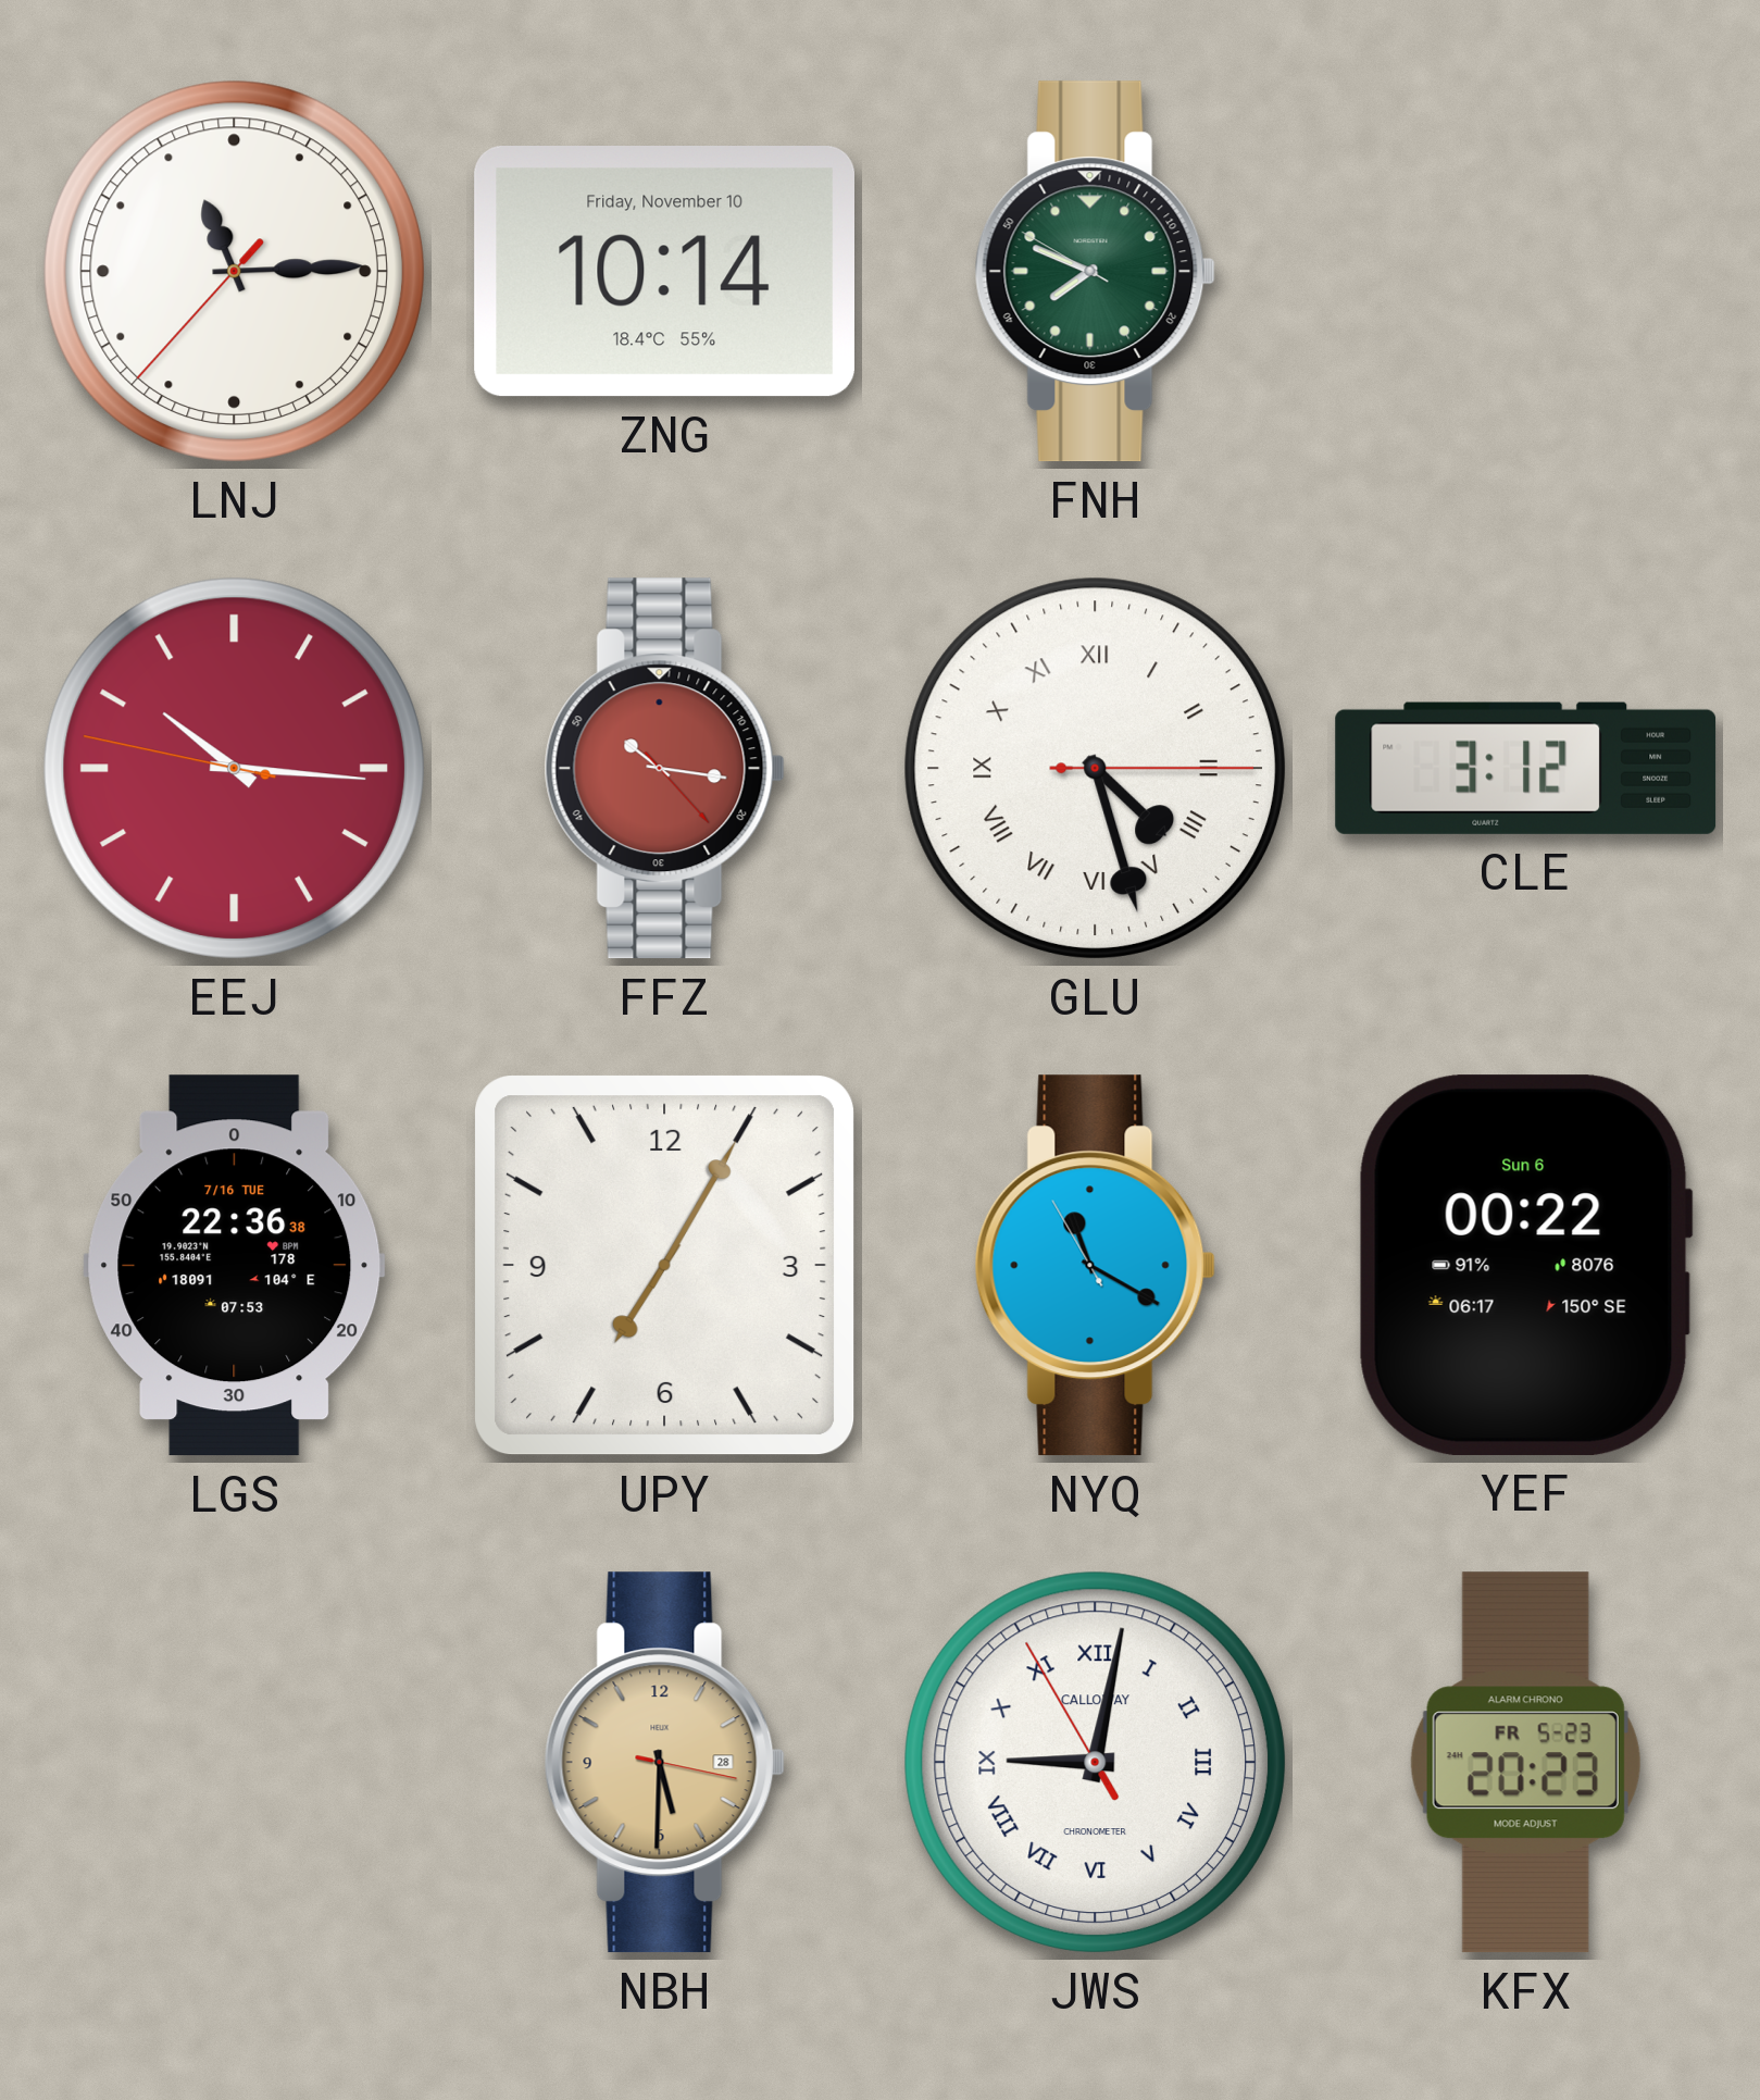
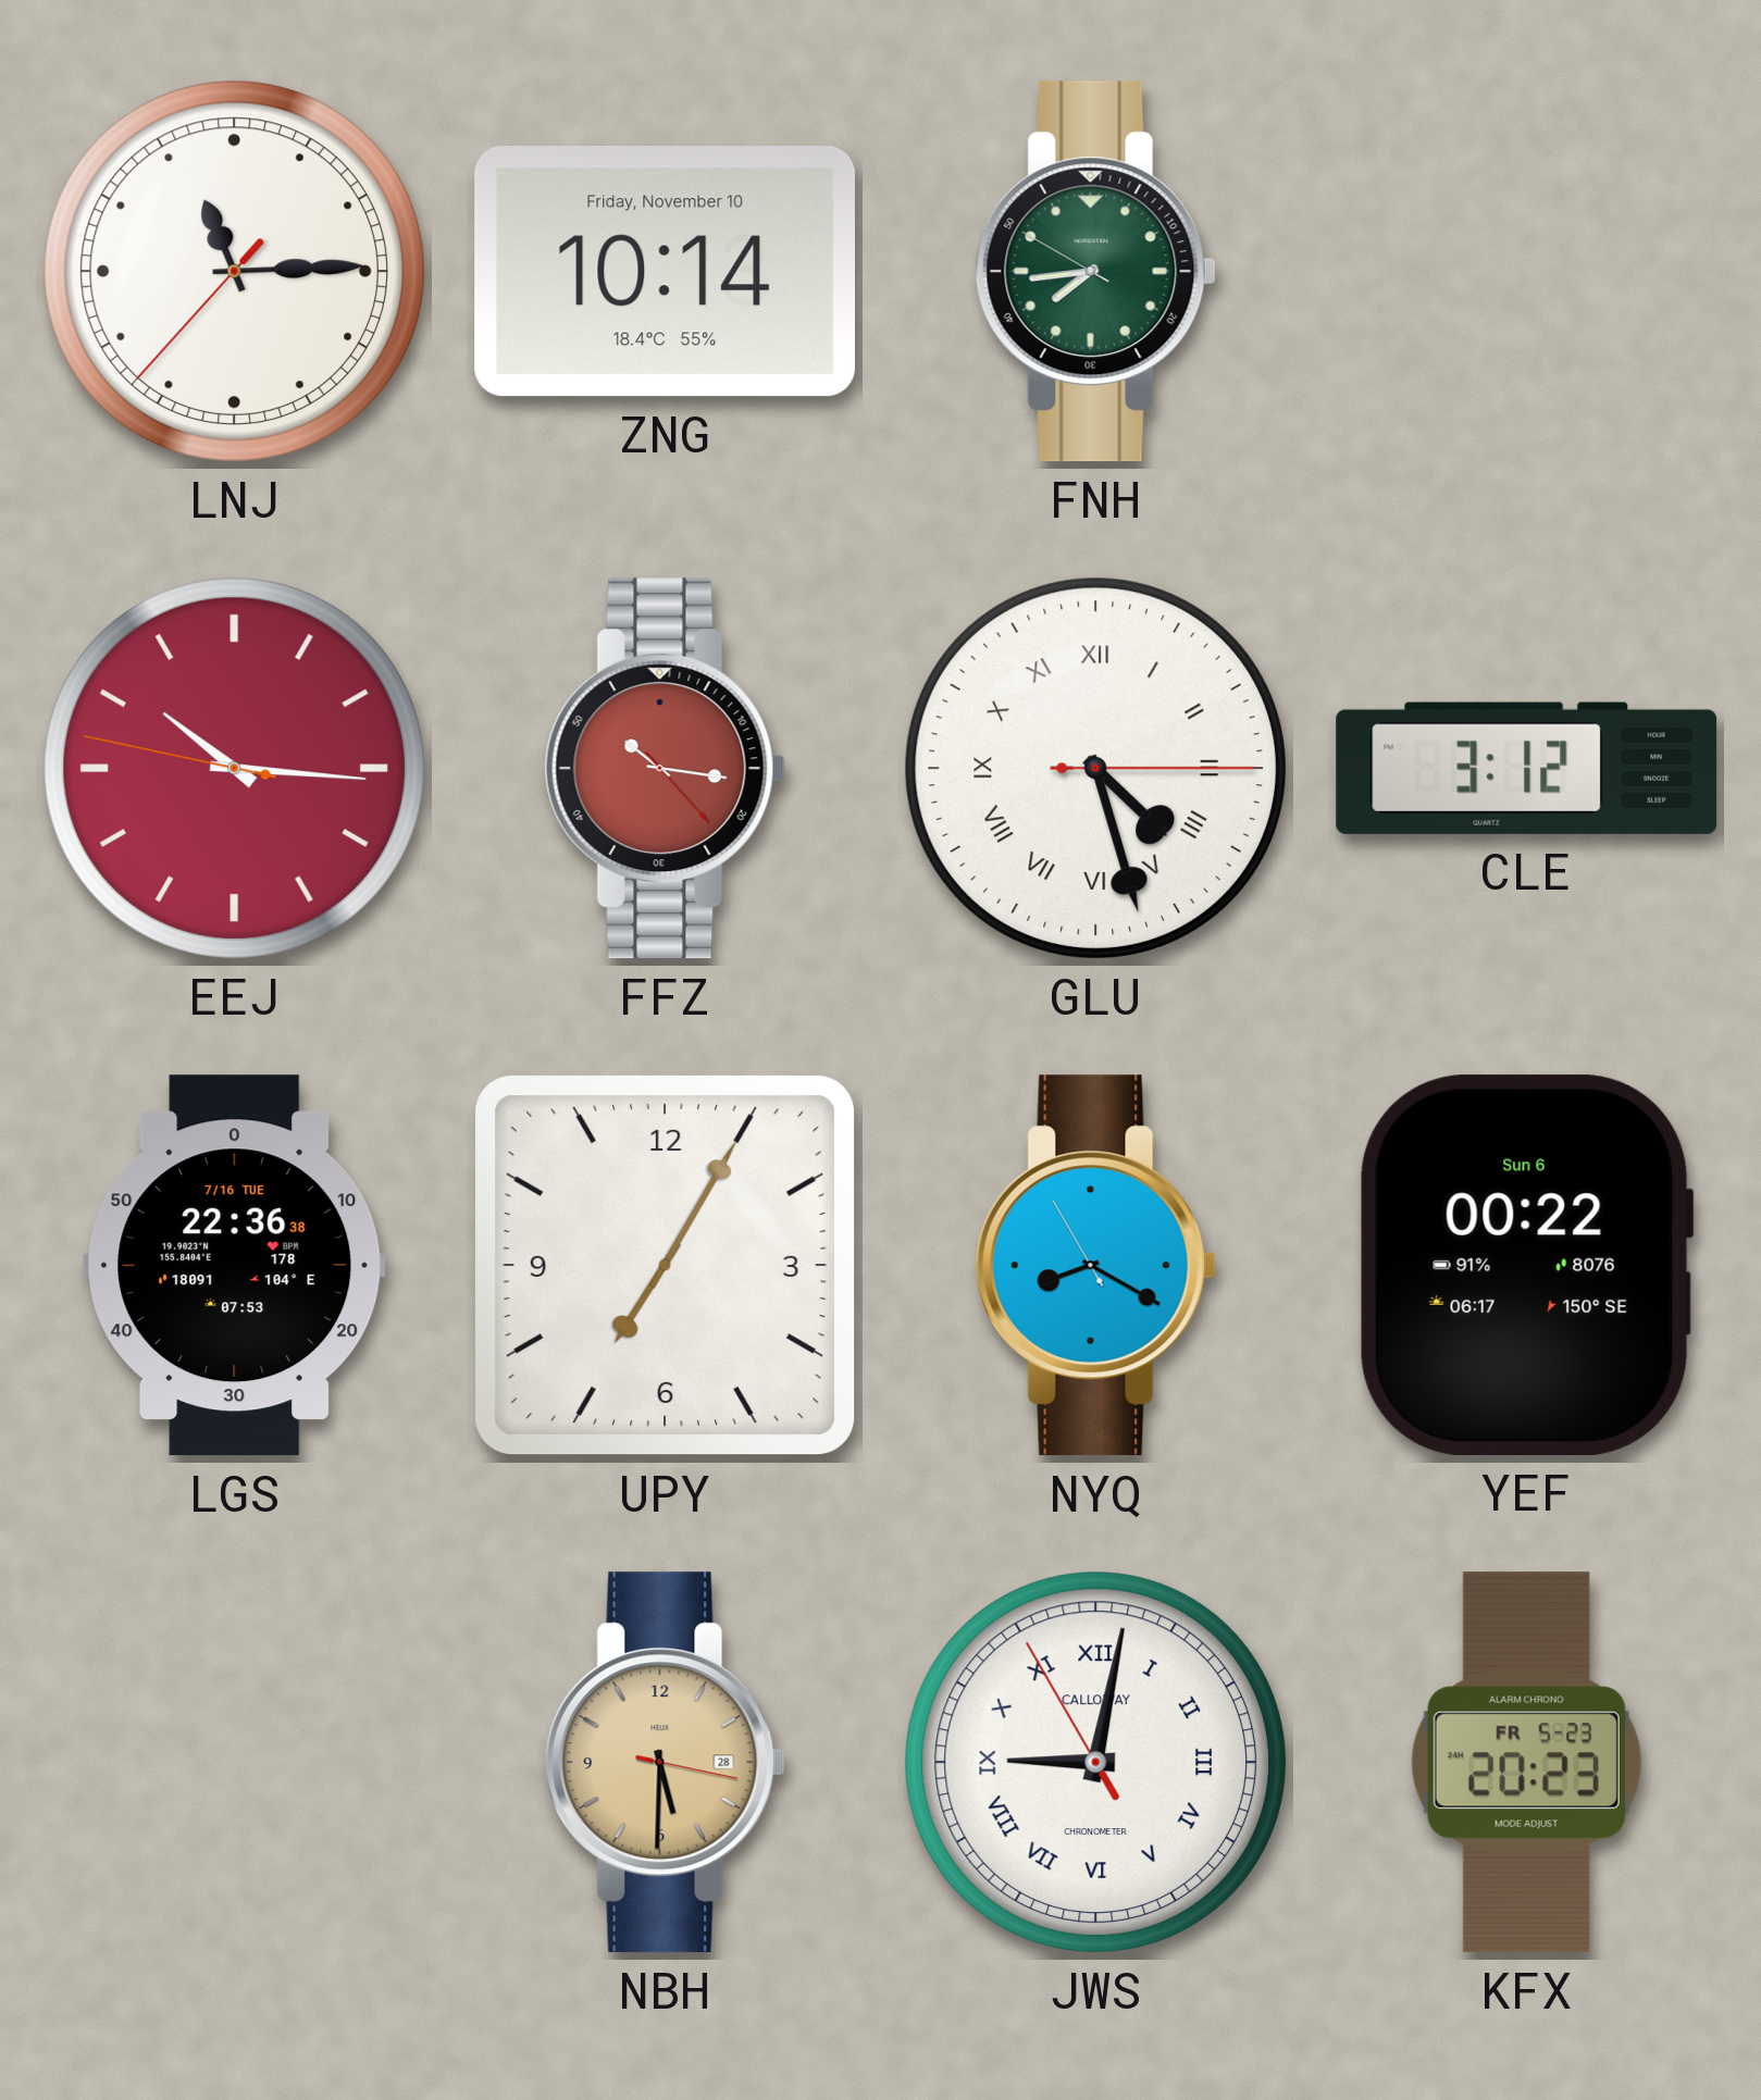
FNH: 7:48 -> 7:43
NYQ: 11:19 -> 8:19
